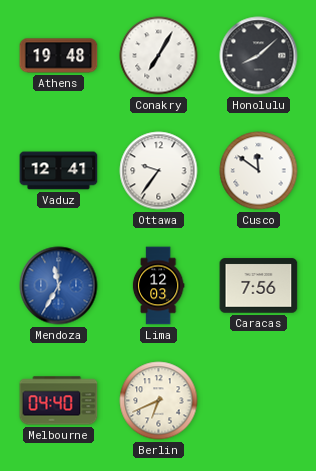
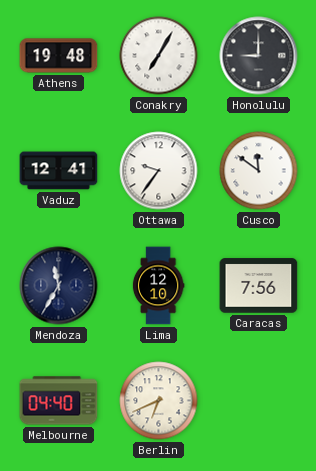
Honolulu: 8:08 -> 9:00
Mendoza dial: blue -> navy
Lima: 12:03 -> 12:10
